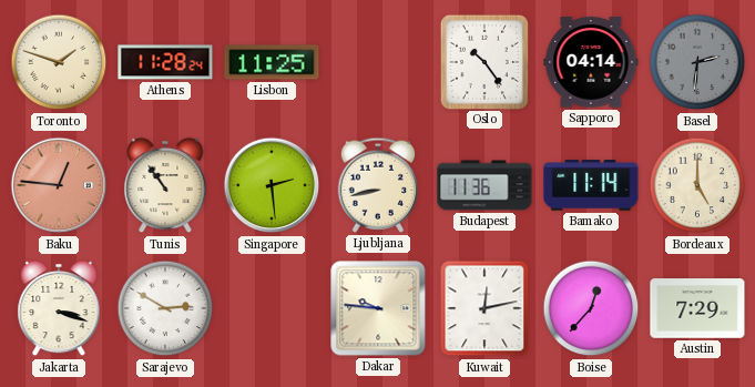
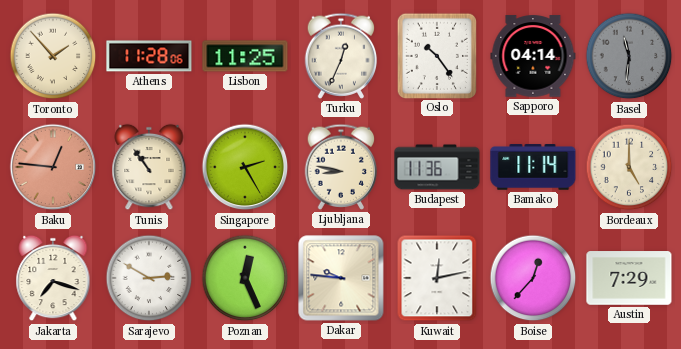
Toronto: 1:48 -> 1:53
Athens: 11:28:24 -> 11:28:06
Turku: none -> 12:34
Basel: 2:31 -> 11:31
Singapore: 2:29 -> 2:25
Ljubljana: 8:43 -> 8:47
Jakarta: 3:18 -> 7:18
Poznan: none -> 12:26
